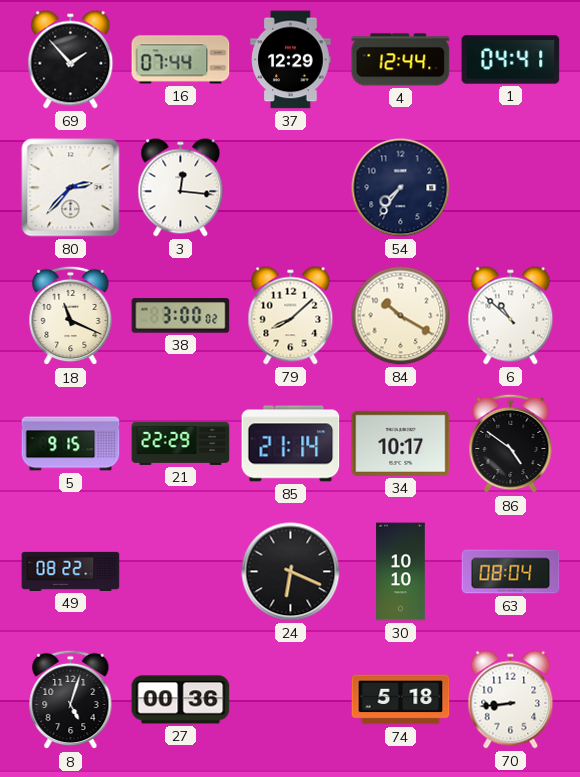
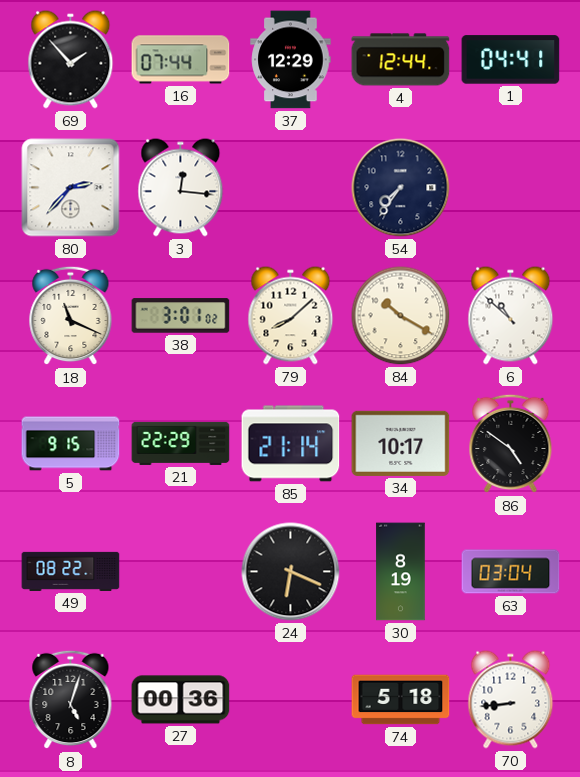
38: 3:00 -> 3:01
30: 10:10 -> 8:19
63: 08:04 -> 03:04
